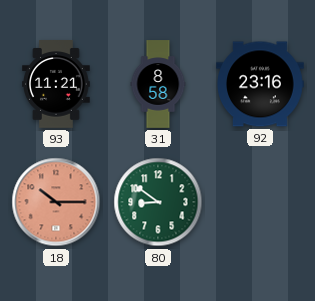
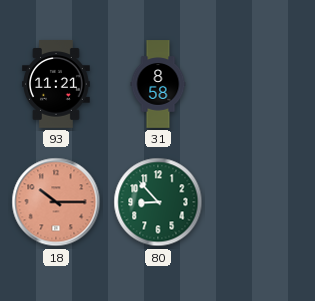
92: 23:16 -> none
80: 8:51 -> 8:53
